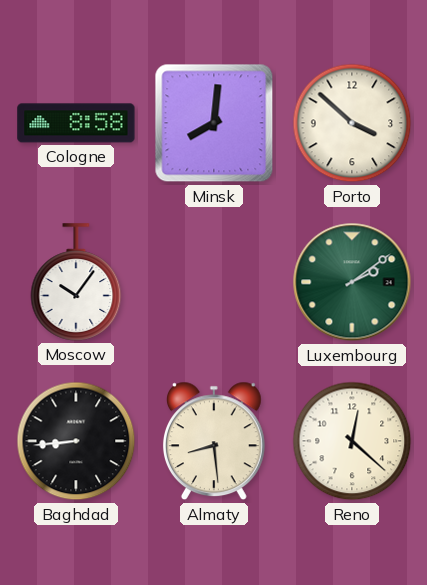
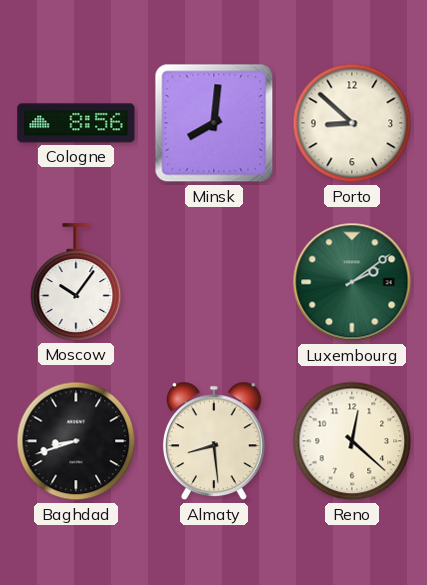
Cologne: 8:58 -> 8:56
Porto: 3:52 -> 8:52
Baghdad: 8:44 -> 8:42
